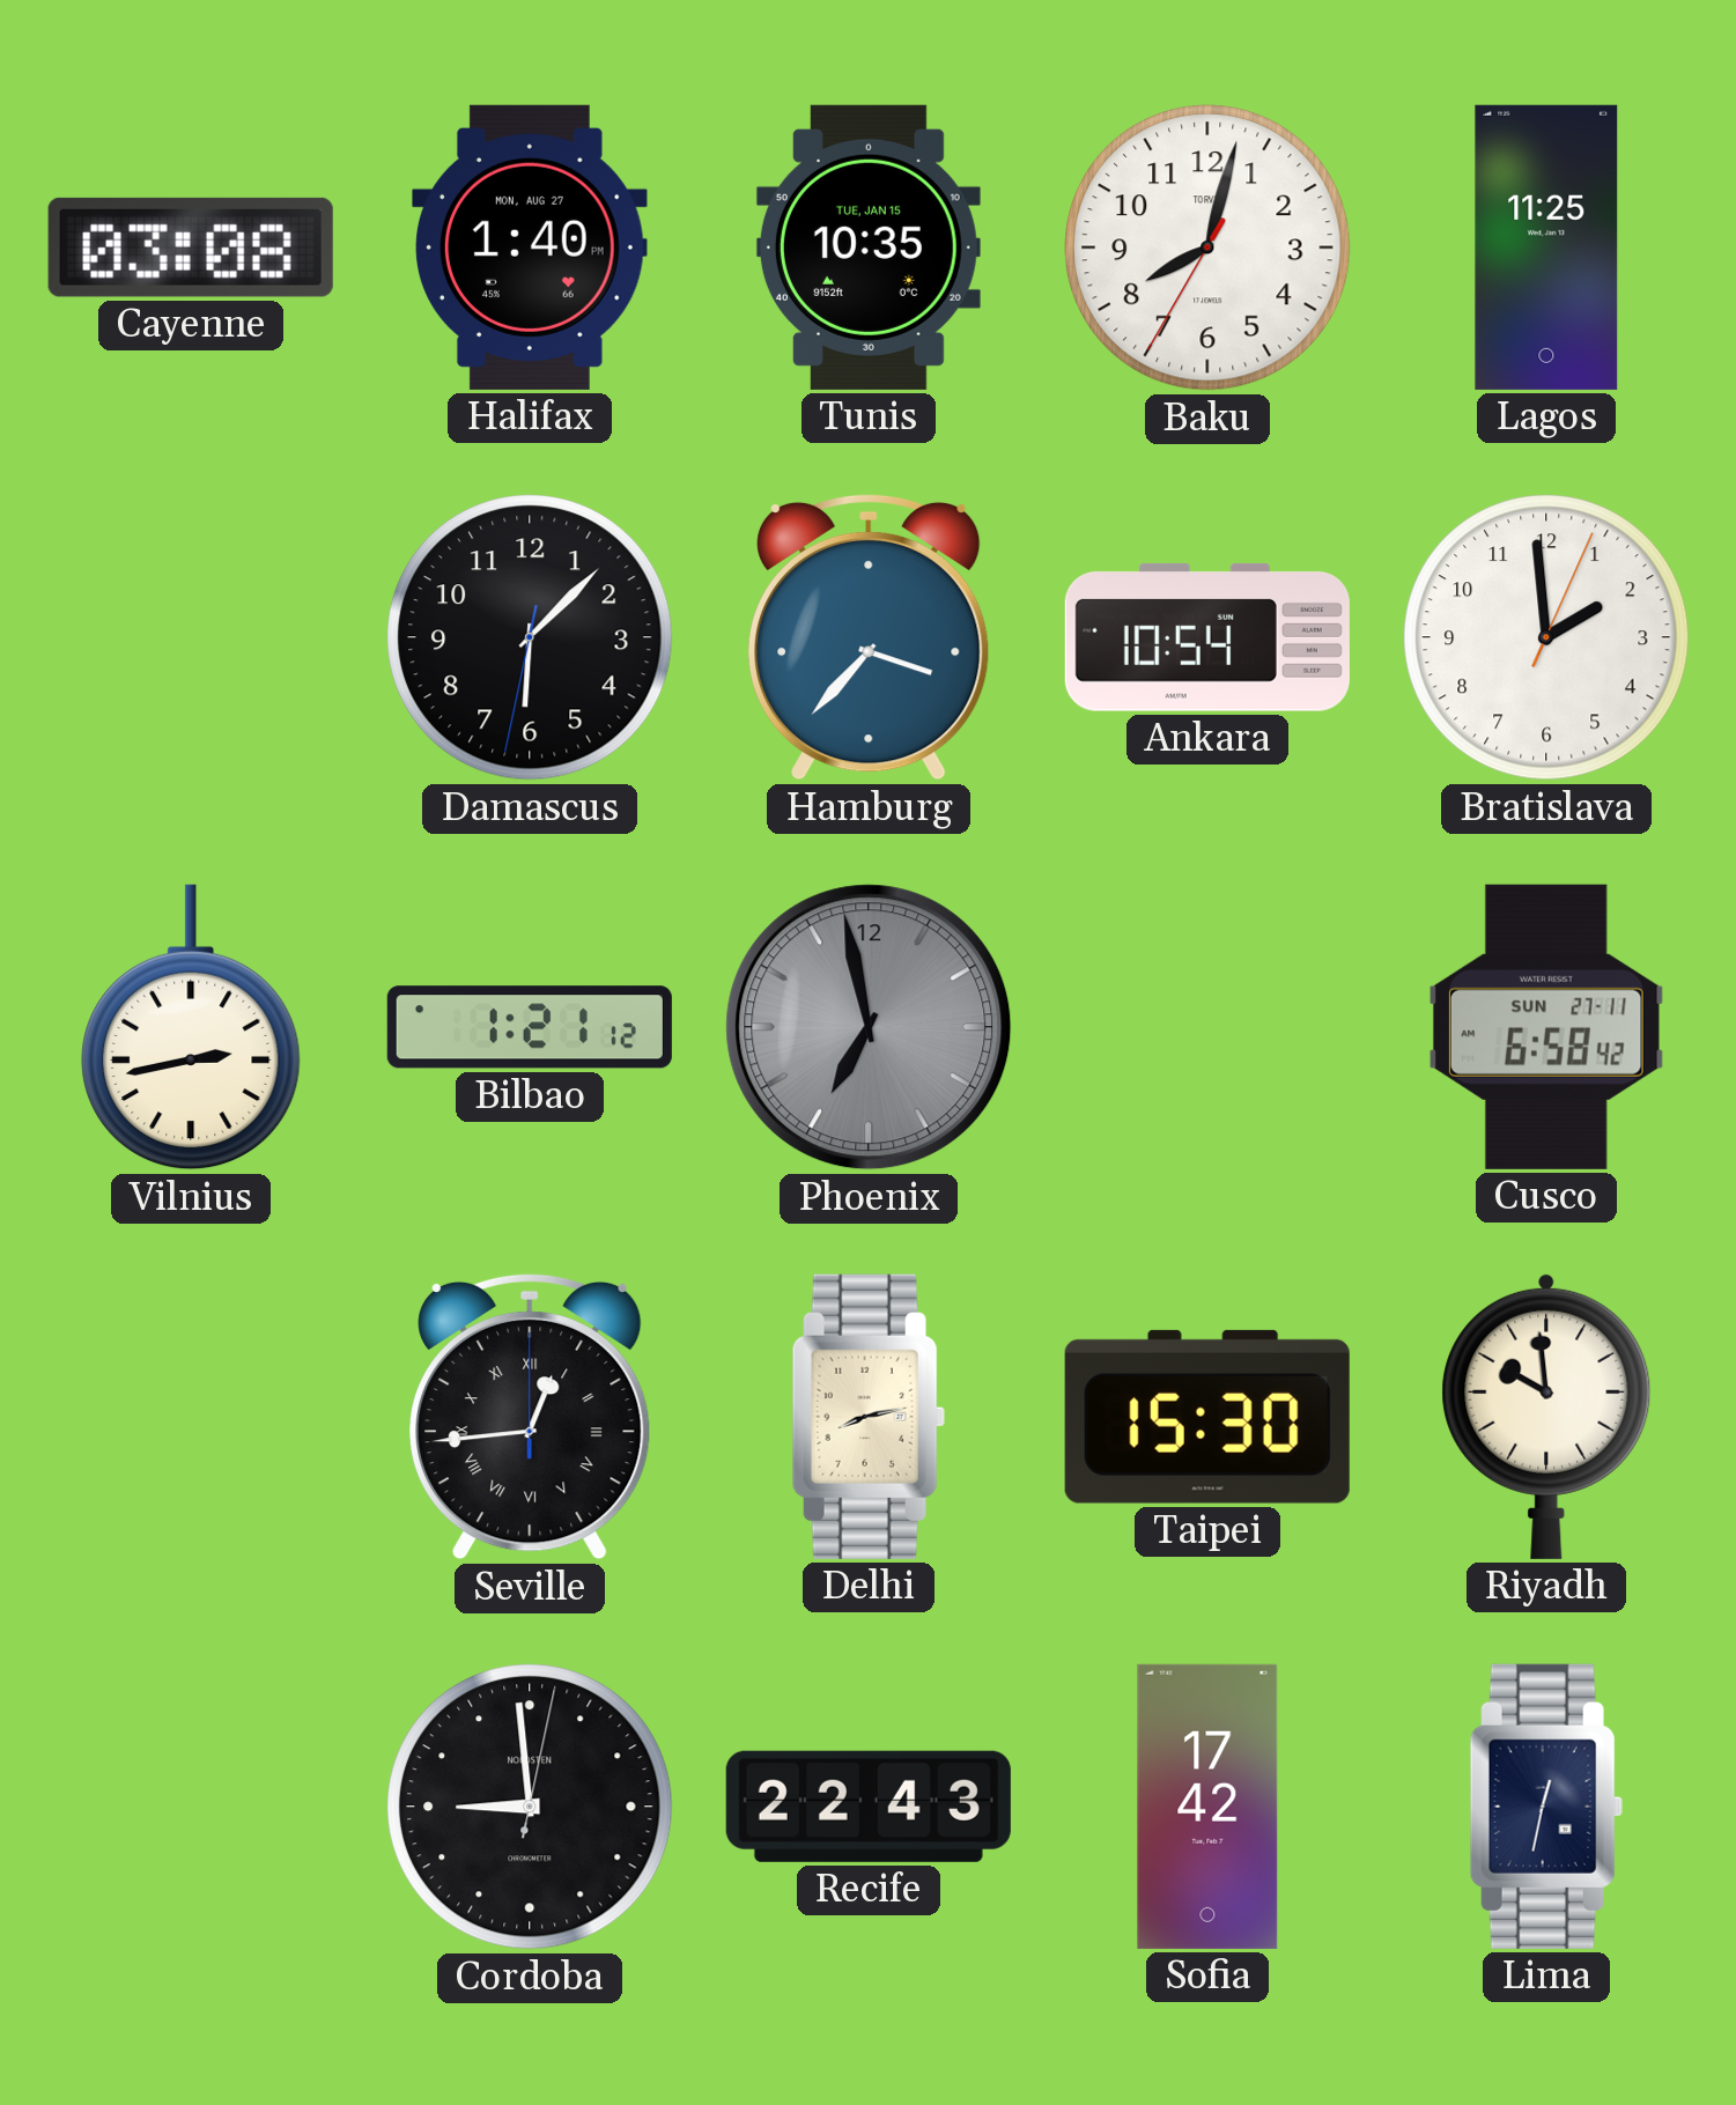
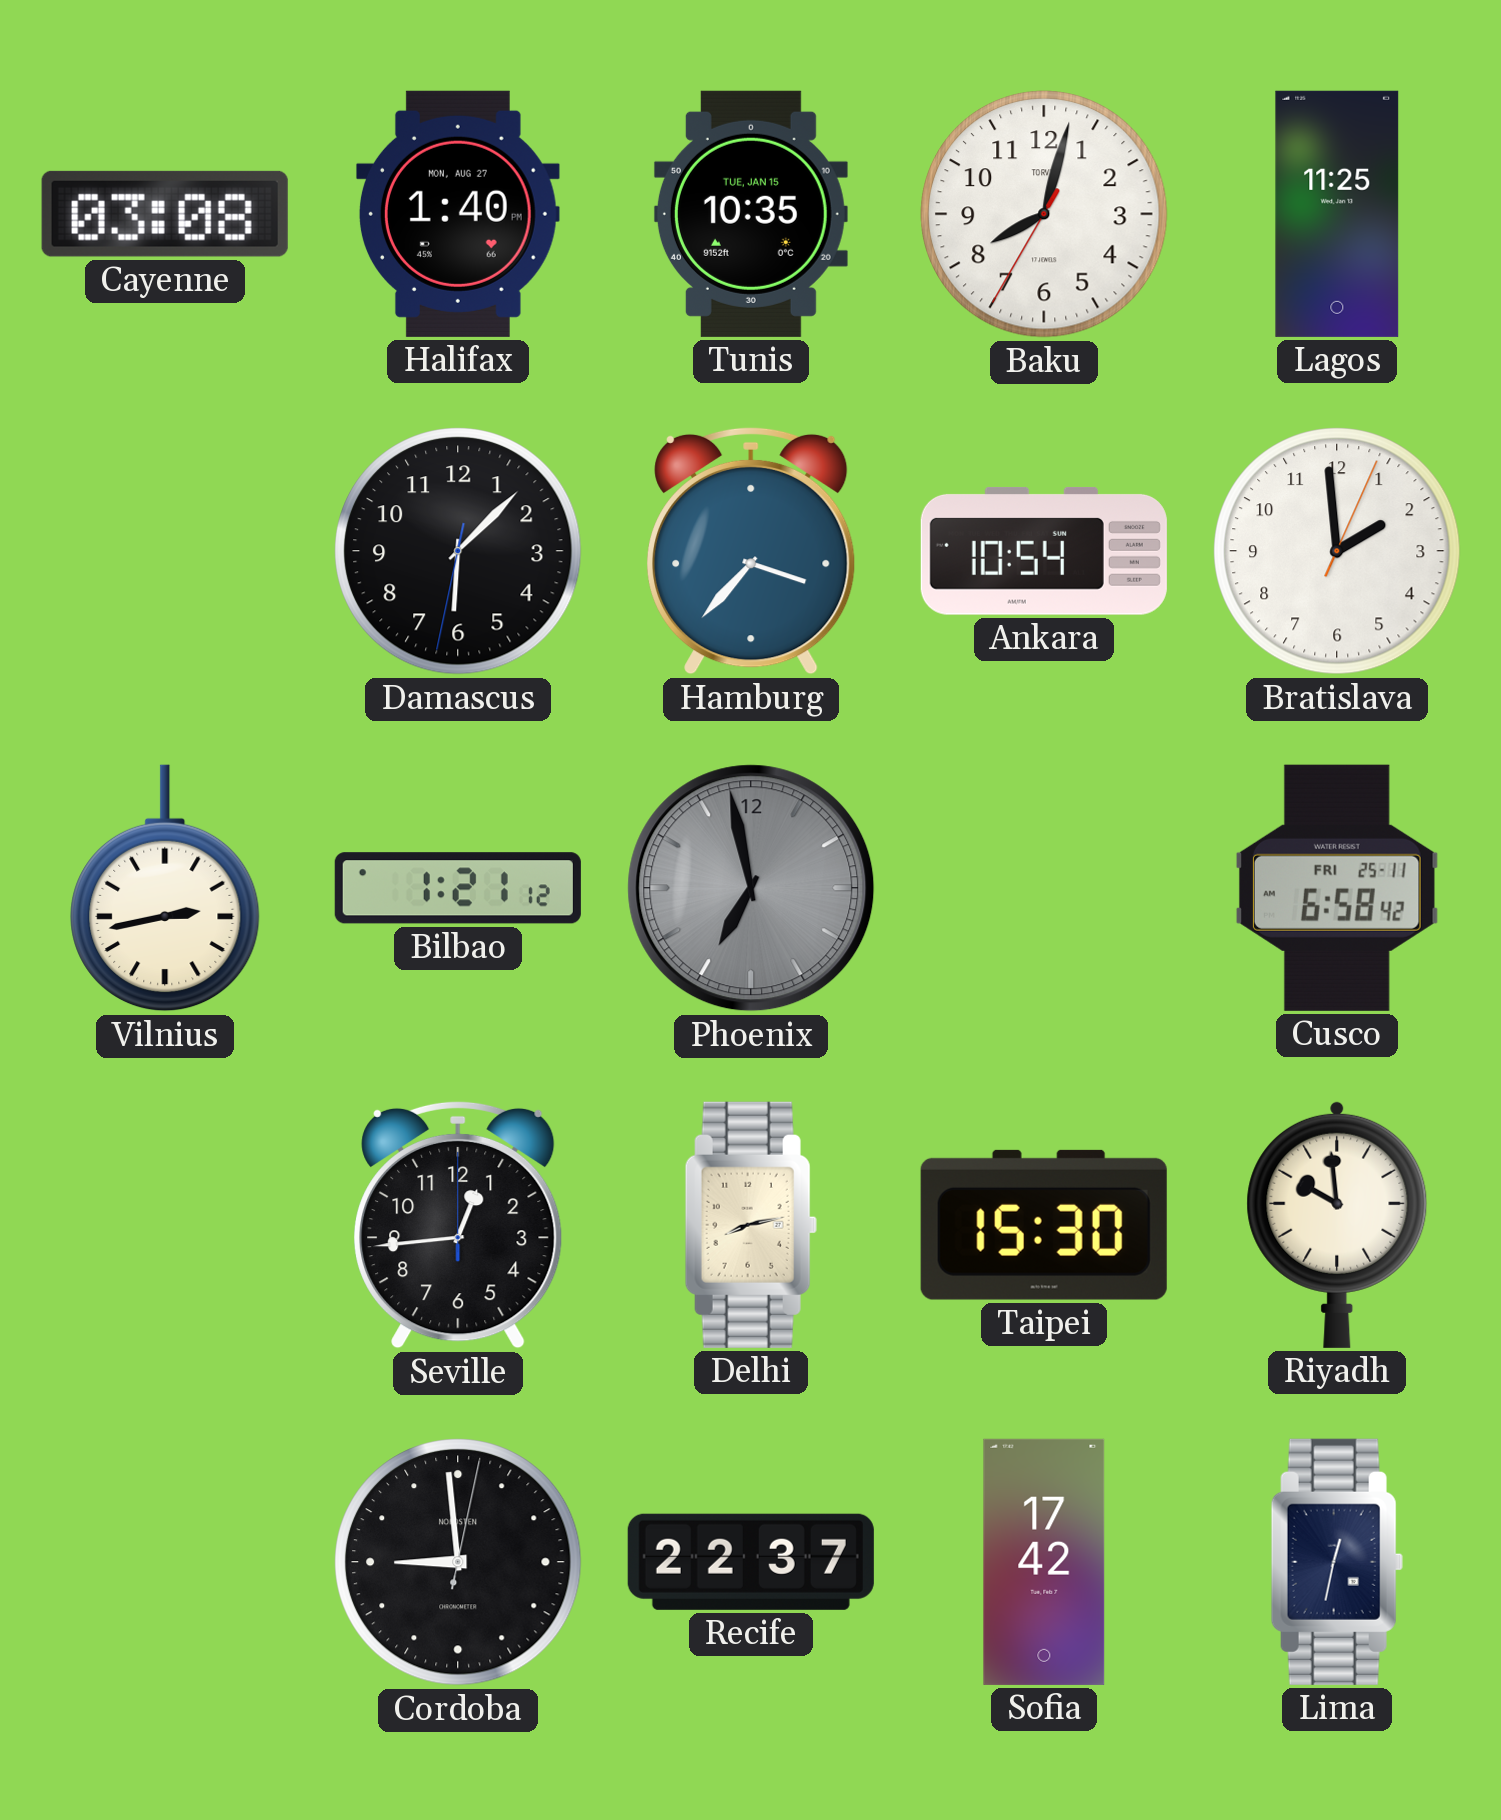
Cusco date: SUN 27-11 -> FRI 25-11
Seville numerals: Roman -> Arabic
Recife: 22:43 -> 22:37
